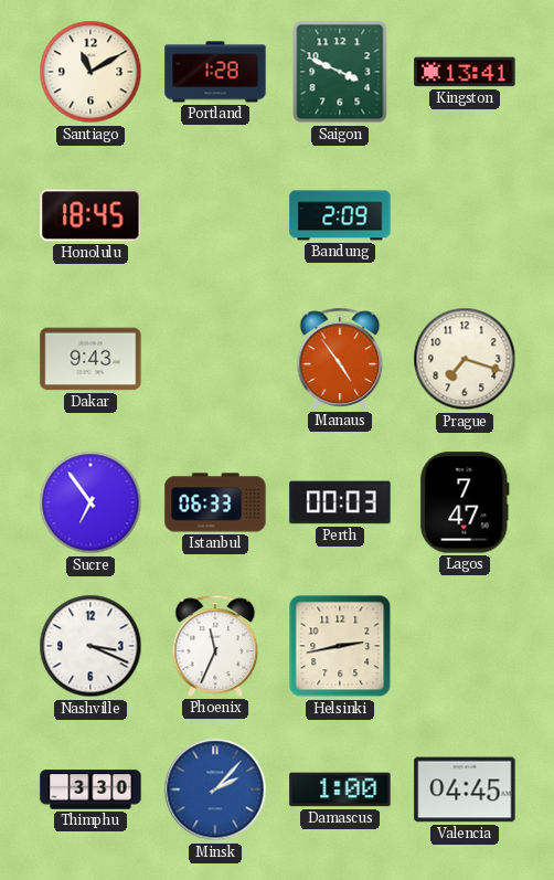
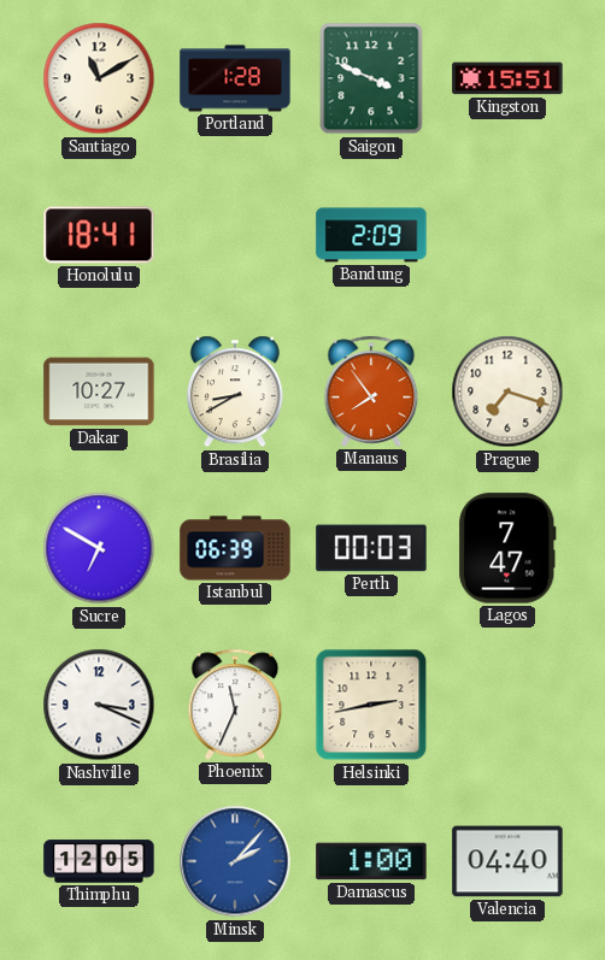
Kingston: 13:41 -> 15:51
Honolulu: 18:45 -> 18:41
Dakar: 9:43 -> 10:27
Brasilia: none -> 8:40
Manaus: 4:54 -> 7:54
Sucre: 6:54 -> 6:50
Istanbul: 06:33 -> 06:39
Thimphu: 3:30 -> 12:05
Valencia: 04:45 -> 04:40
